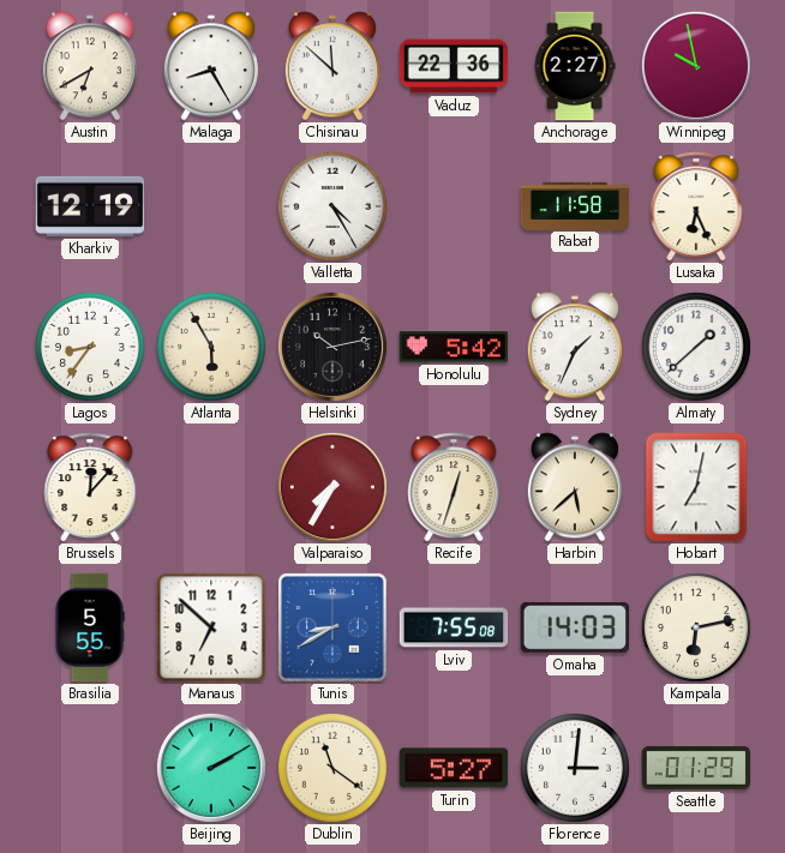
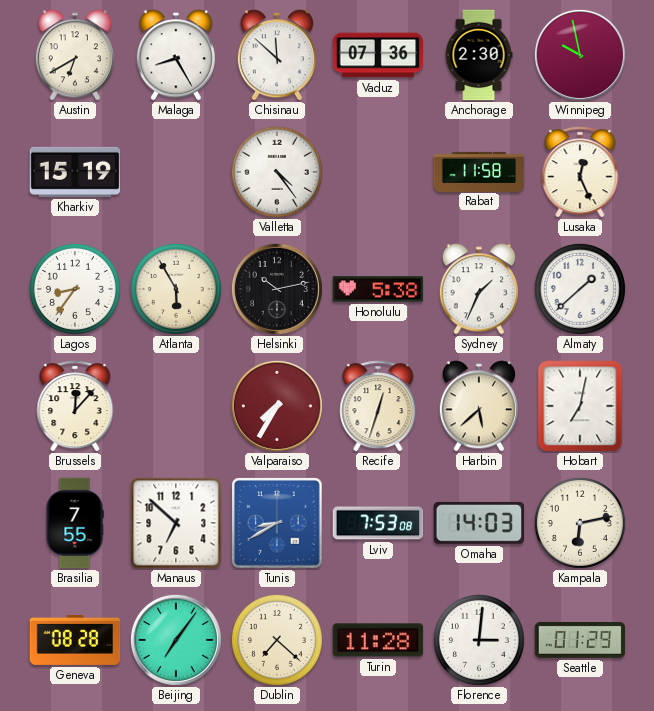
Vaduz: 22:36 -> 07:36
Anchorage: 2:27 -> 2:30
Kharkiv: 12:19 -> 15:19
Valletta: 4:25 -> 4:24
Lusaka: 6:26 -> 12:26
Honolulu: 5:42 -> 5:38
Brasilia: 5:55 -> 7:55
Lviv: 7:55 -> 7:53
Geneva: none -> 08:28
Beijing: 2:10 -> 7:06
Dublin: 11:21 -> 7:22
Turin: 5:27 -> 11:28
